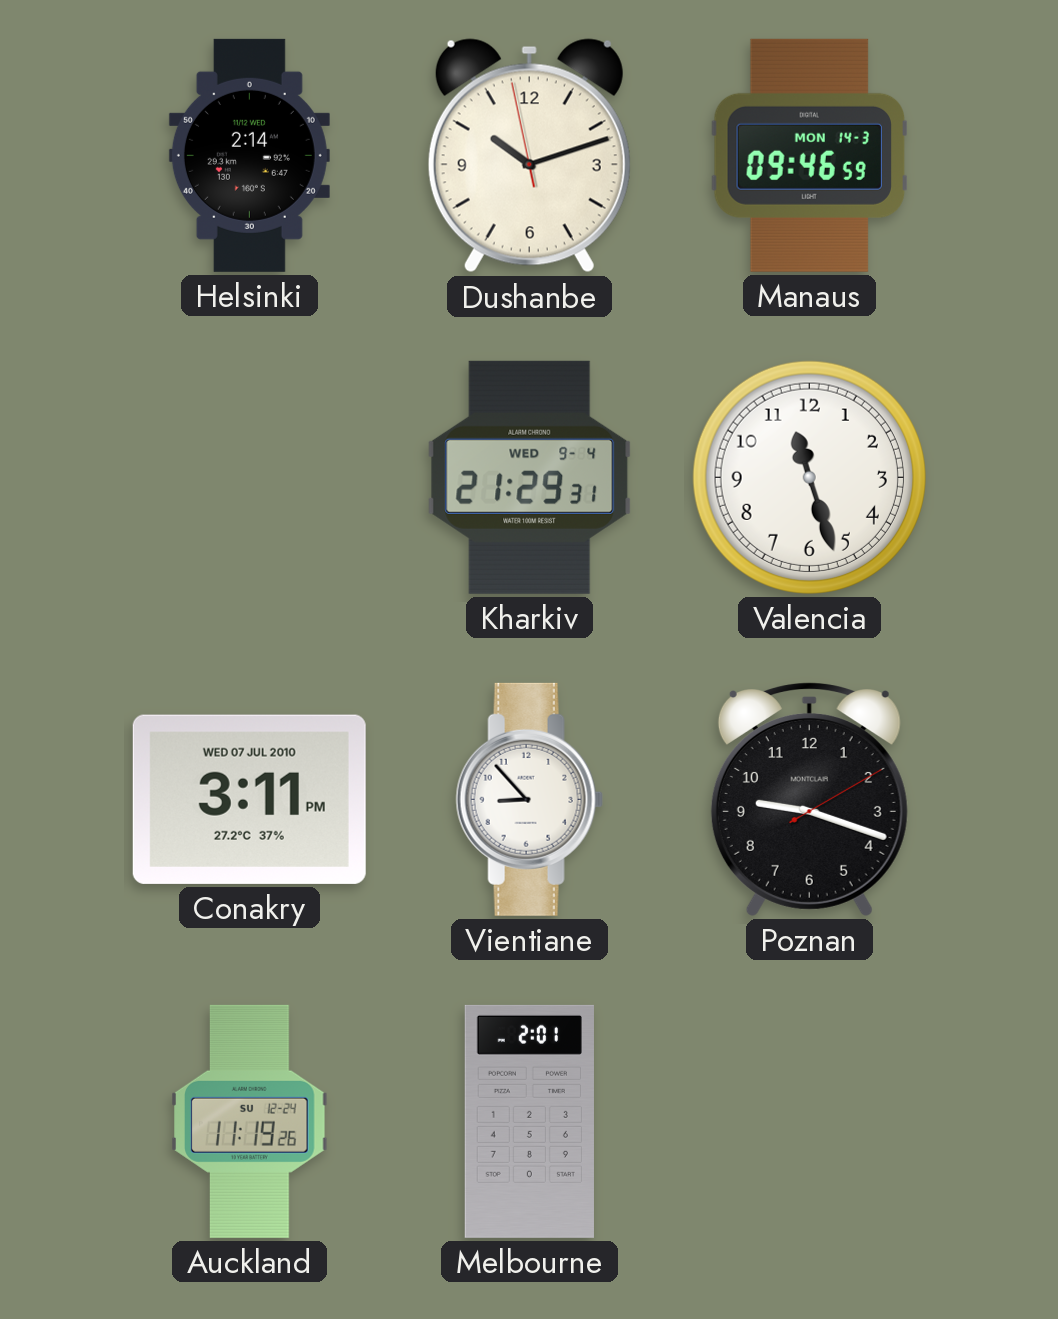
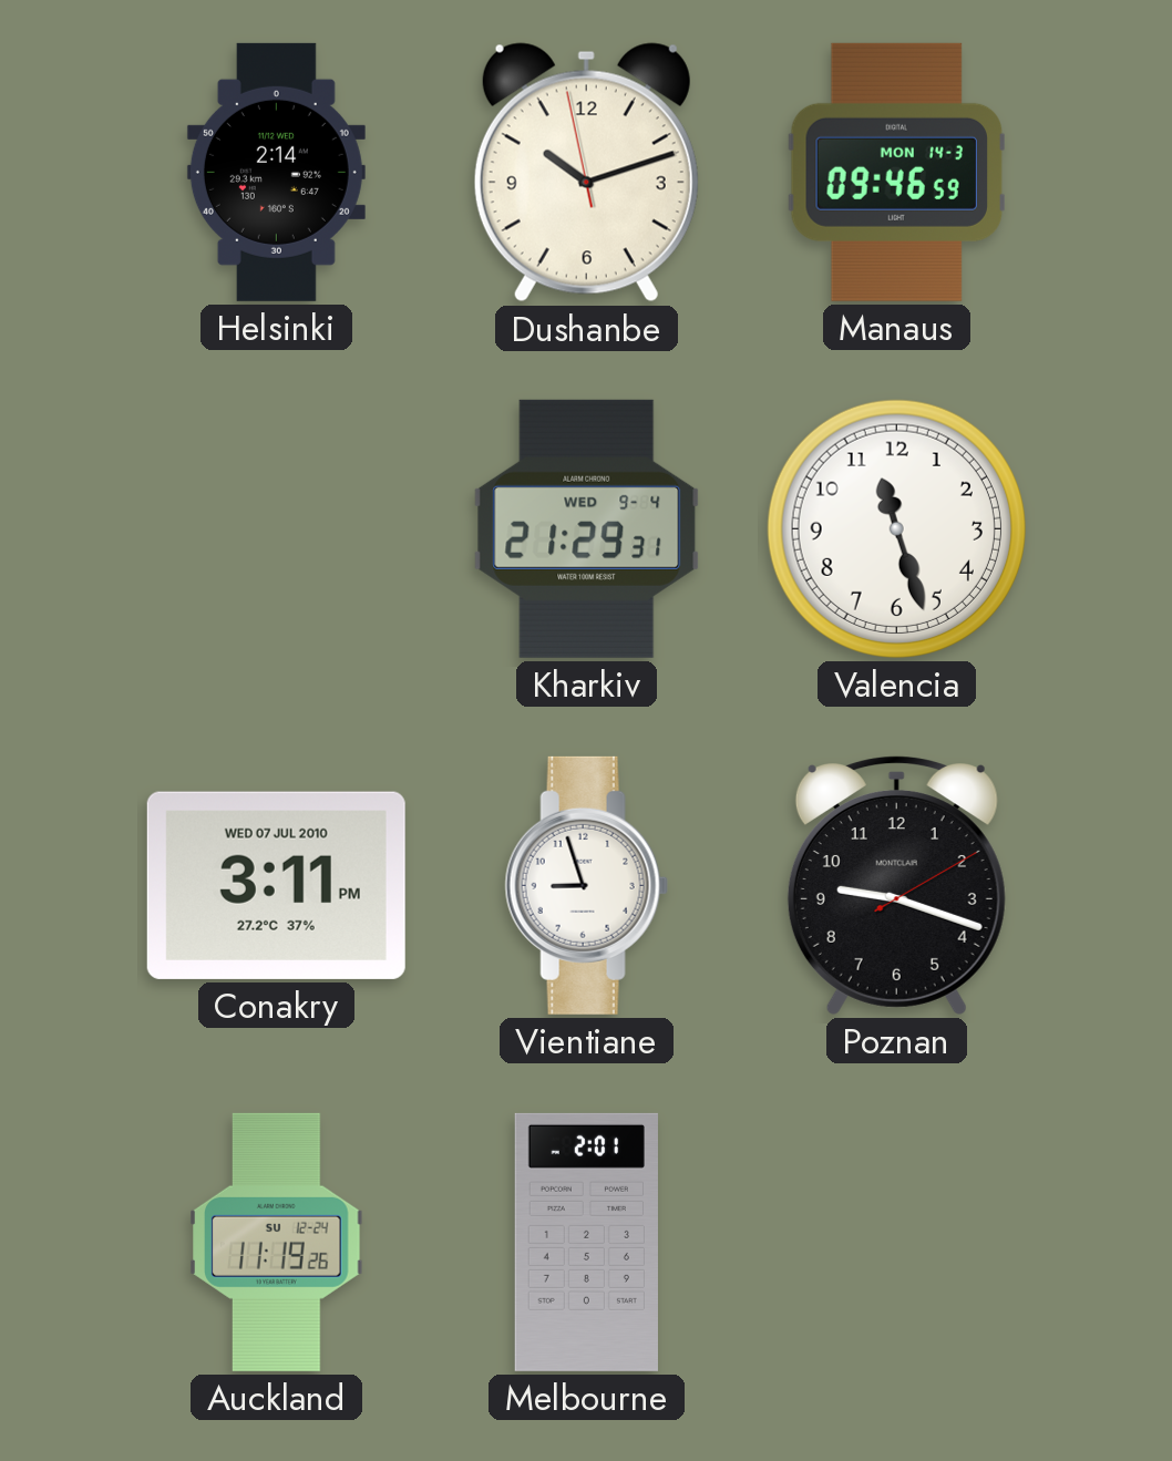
Vientiane: 8:53 -> 8:57
